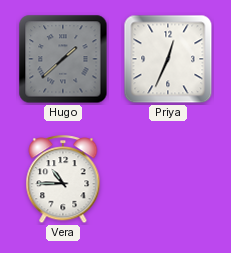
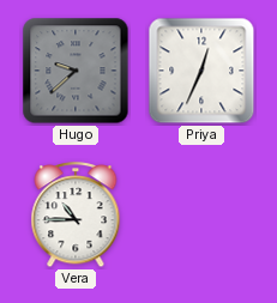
Hugo: 1:38 -> 9:38
